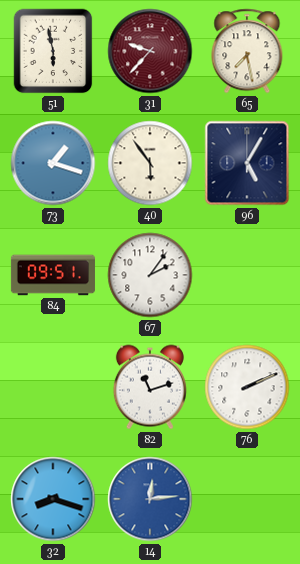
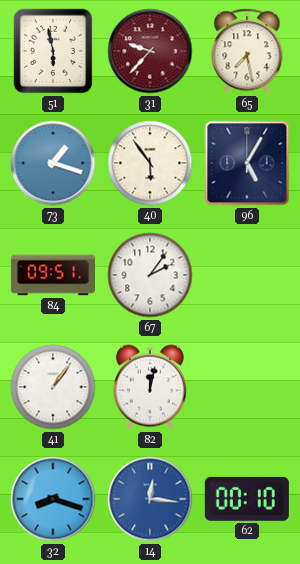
41: none -> 1:06
82: 11:12 -> 12:02
76: 2:11 -> none
14: 12:14 -> 12:16
62: none -> 00:10
